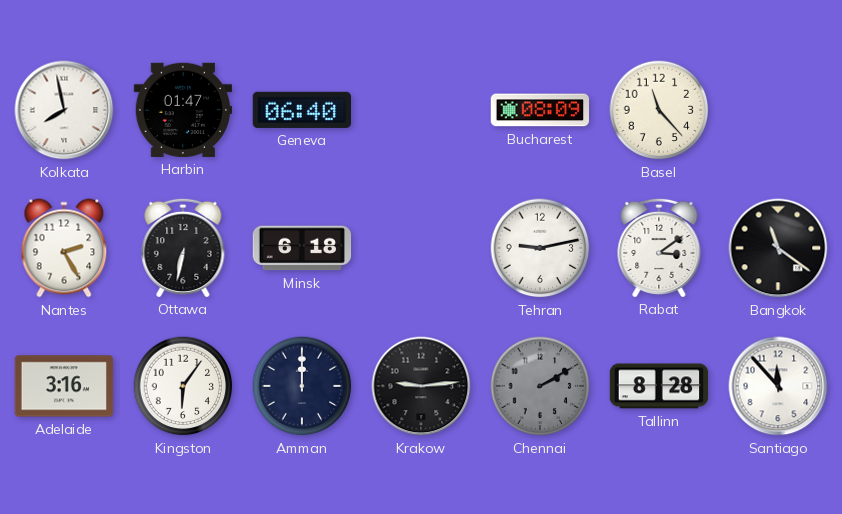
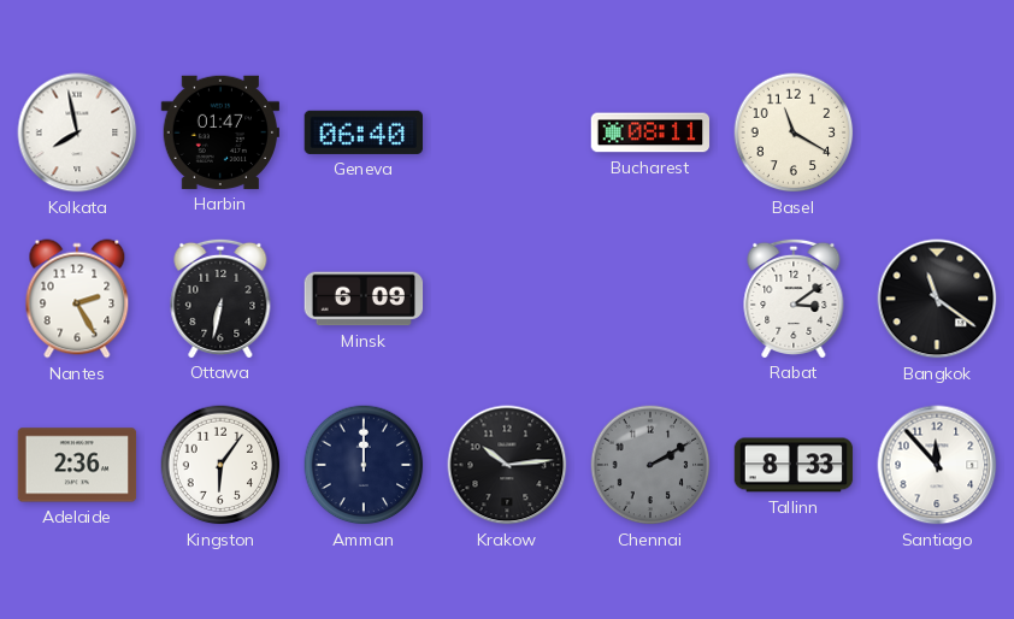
Bucharest: 08:09 -> 08:11
Basel: 11:23 -> 11:20
Minsk: 6:18 -> 6:09
Tehran: 9:13 -> none
Adelaide: 3:16 -> 2:36
Krakow: 9:14 -> 10:14
Tallinn: 8:28 -> 8:33
